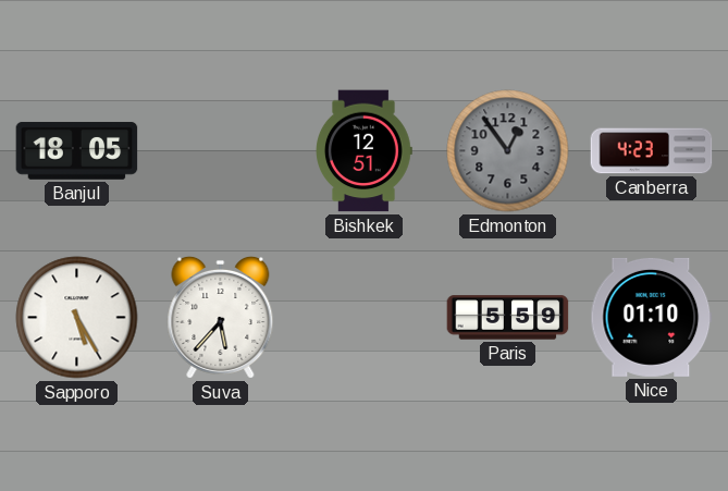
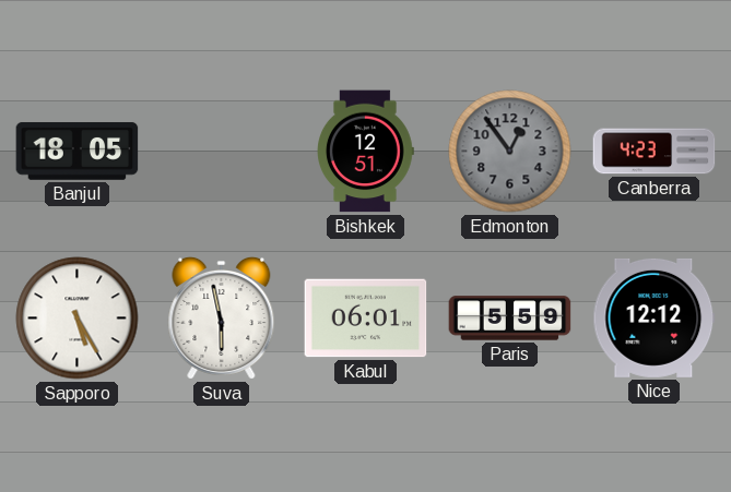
Suva: 5:37 -> 5:58
Kabul: none -> 06:01
Nice: 01:10 -> 12:12
